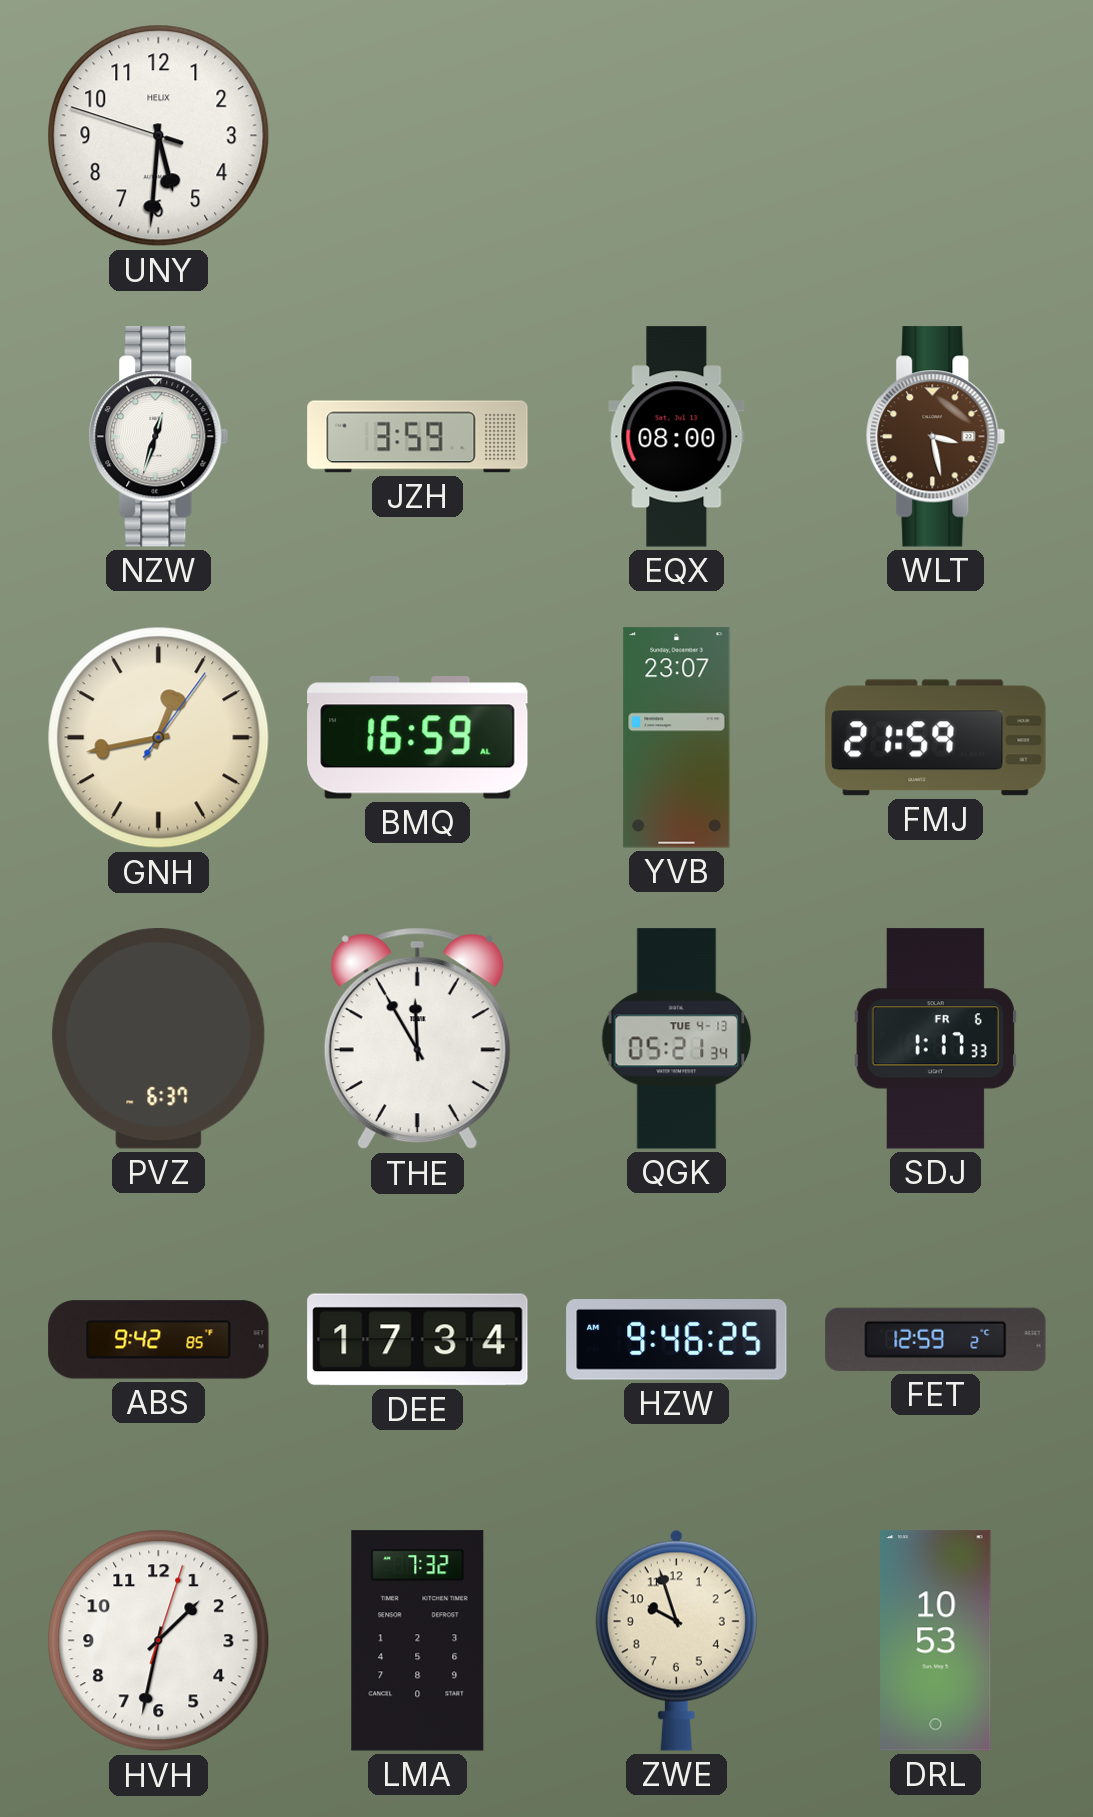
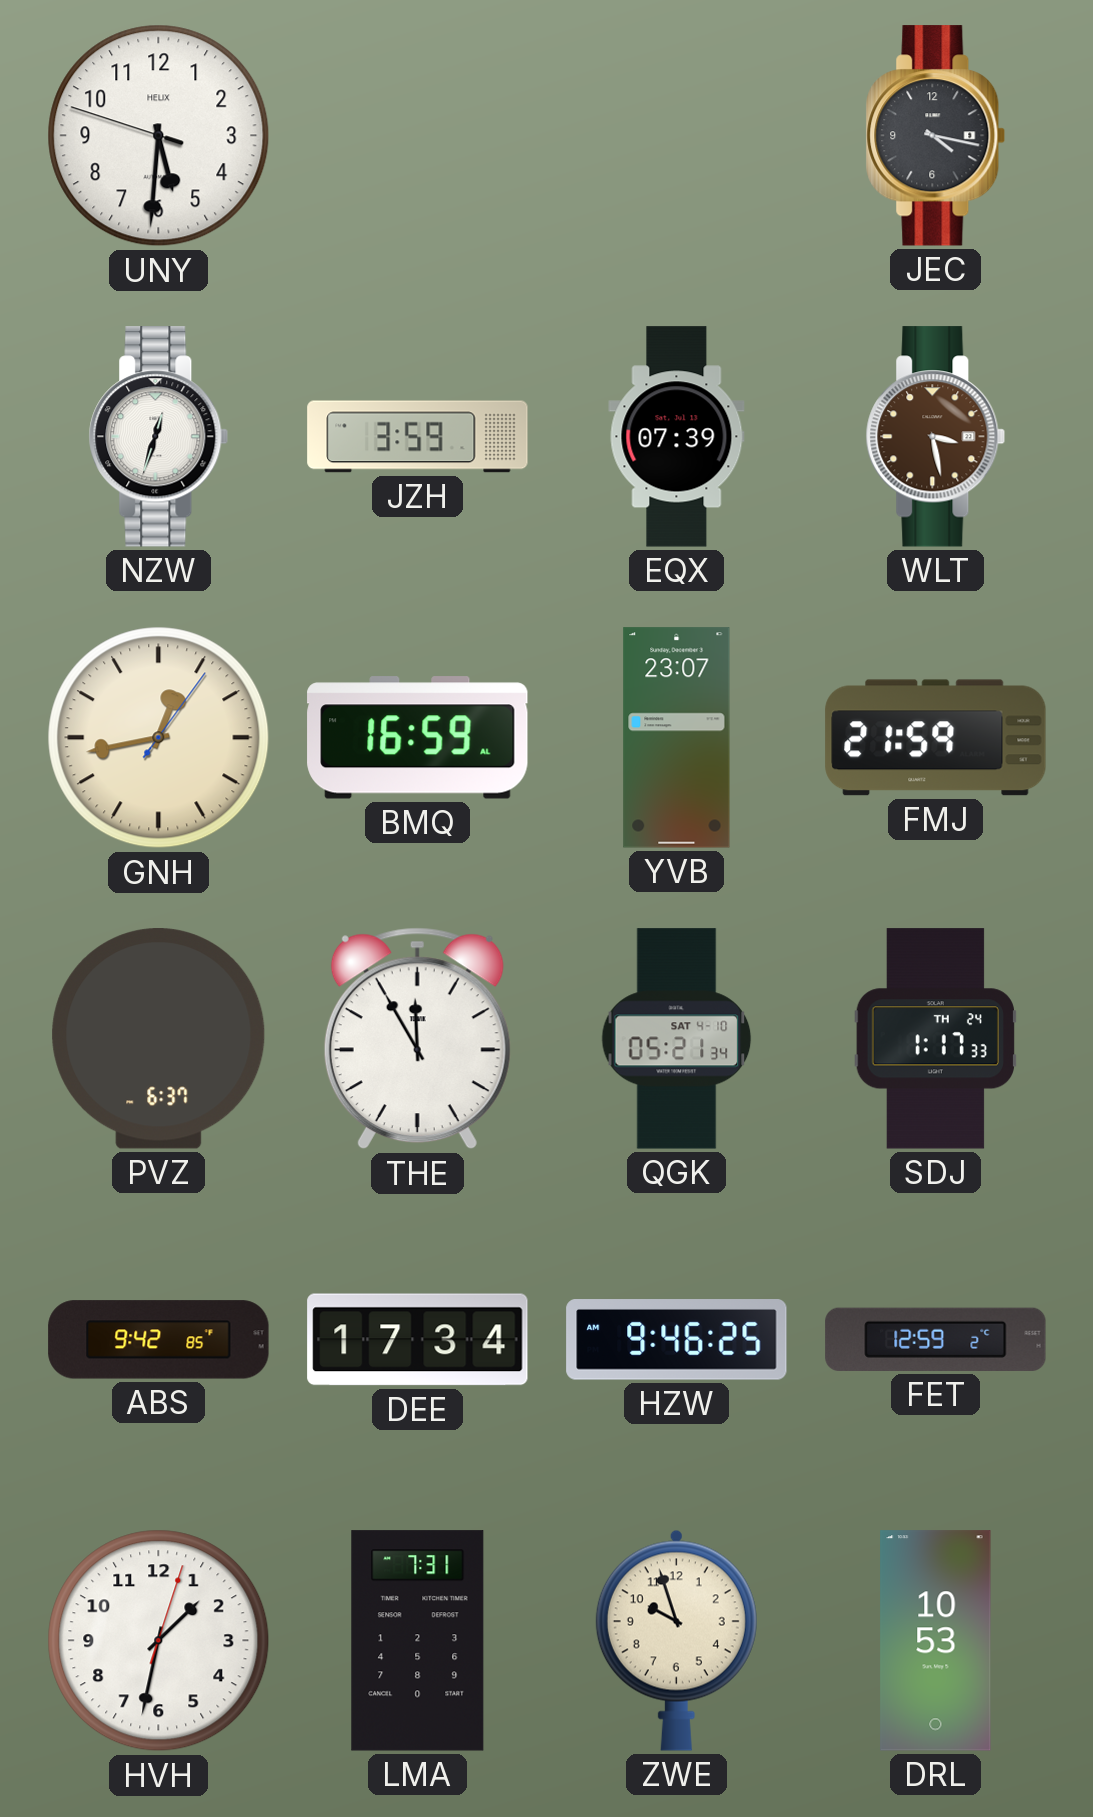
JEC: none -> 4:17
EQX: 08:00 -> 07:39
QGK date: TUE 4-13 -> SAT 4-10
SDJ date: FR 6 -> TH 24
LMA: 7:32 -> 7:31
